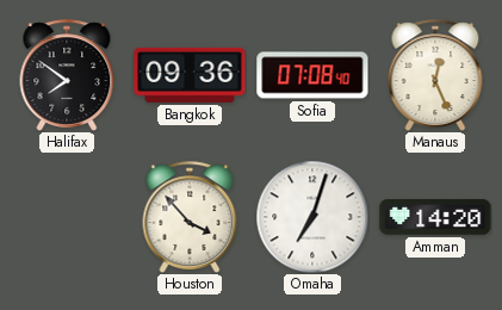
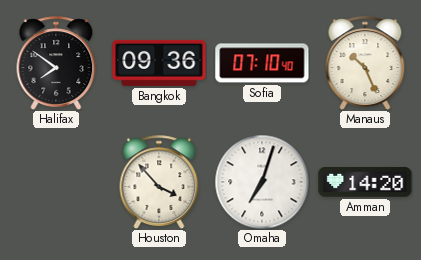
Sofia: 07:08 -> 07:10
Manaus: 12:26 -> 10:26
